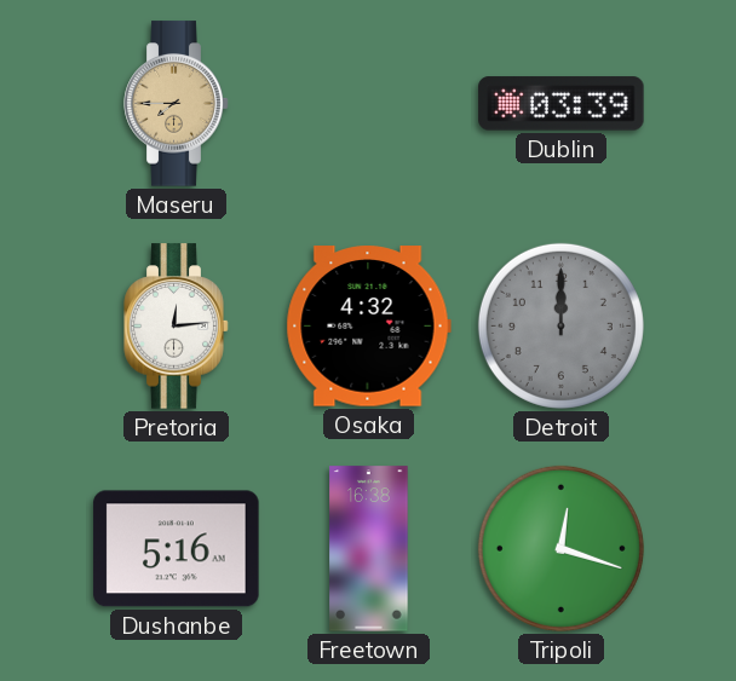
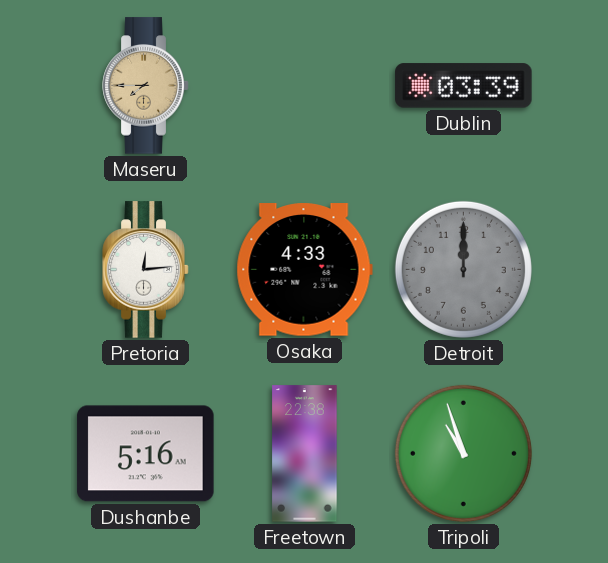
Osaka: 4:32 -> 4:33
Freetown: 16:38 -> 22:38
Tripoli: 12:18 -> 10:57
